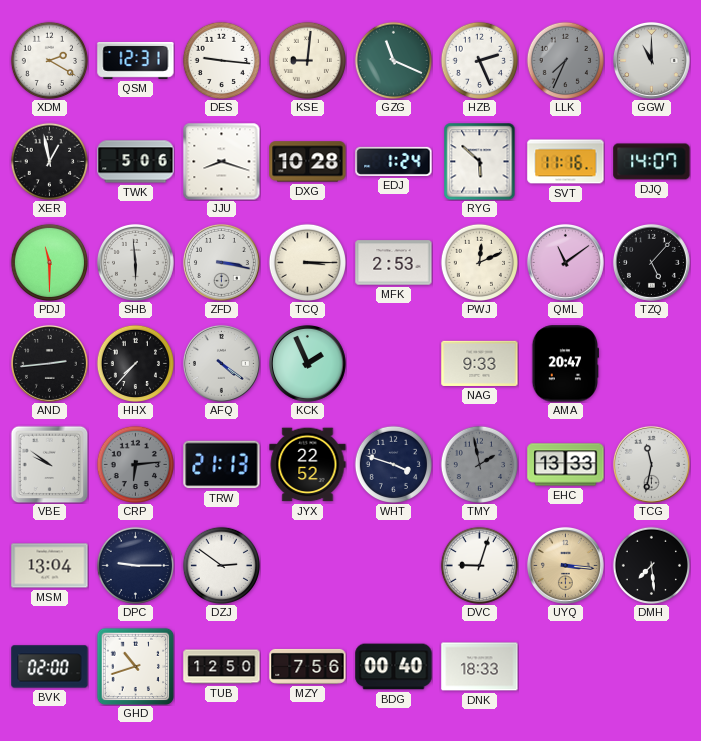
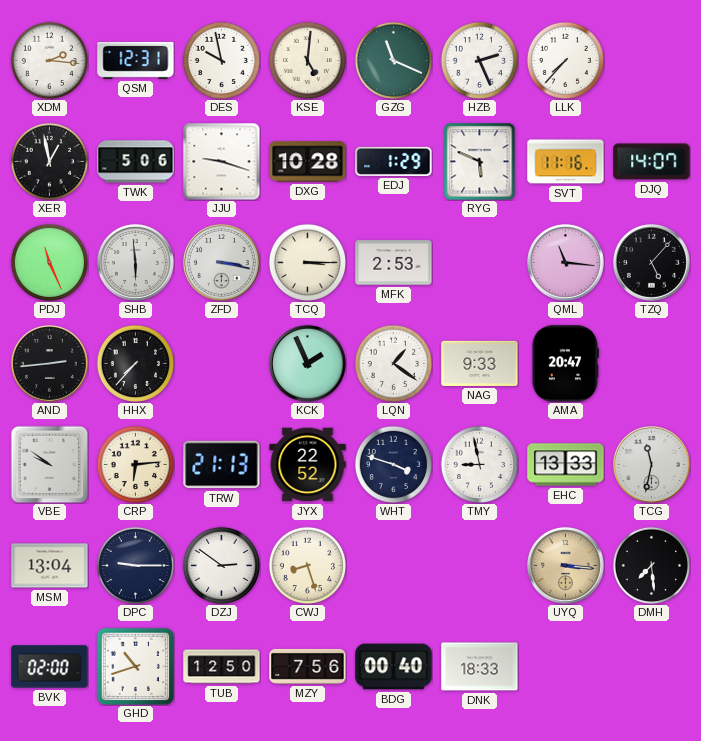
XDM: 2:20 -> 2:16
DES: 9:16 -> 9:58
KSE: 9:01 -> 5:01
LLK: 7:34 -> 7:37
LLK dial: grey -> white
GGW: 11:00 -> none
JJU: 8:18 -> 9:18
EDJ: 1:24 -> 1:29
RYG: 5:52 -> 5:49
PDJ: 11:30 -> 11:26
PWJ: 12:11 -> none
QML: 11:09 -> 11:16
AFQ: 4:21 -> none
LQN: none -> 1:21
CRP dial: grey -> cream
TMY: 1:58 -> 8:58
TMY dial: grey -> white
CWJ: none -> 8:27
DVC: 9:03 -> none
